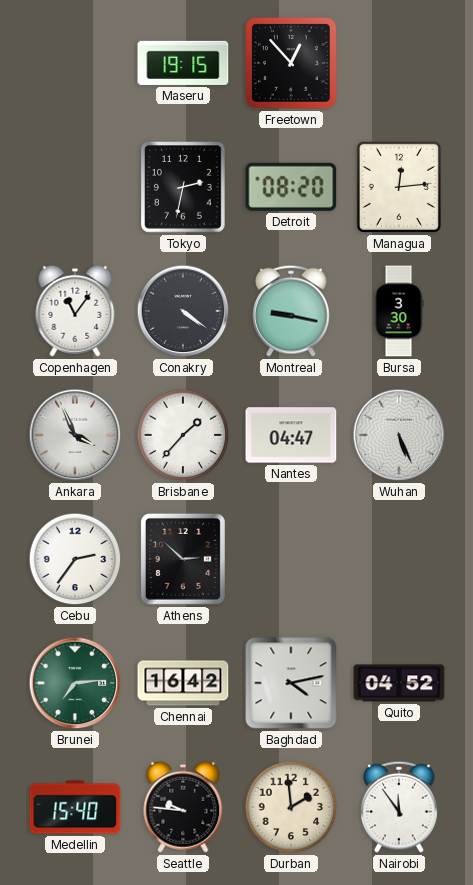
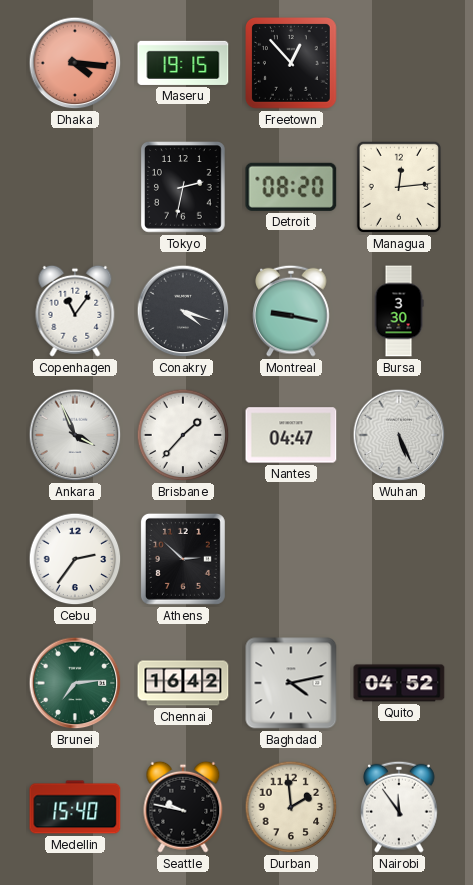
Dhaka: none -> 4:16
Conakry: 4:21 -> 4:18
Seattle: 9:46 -> 9:47
